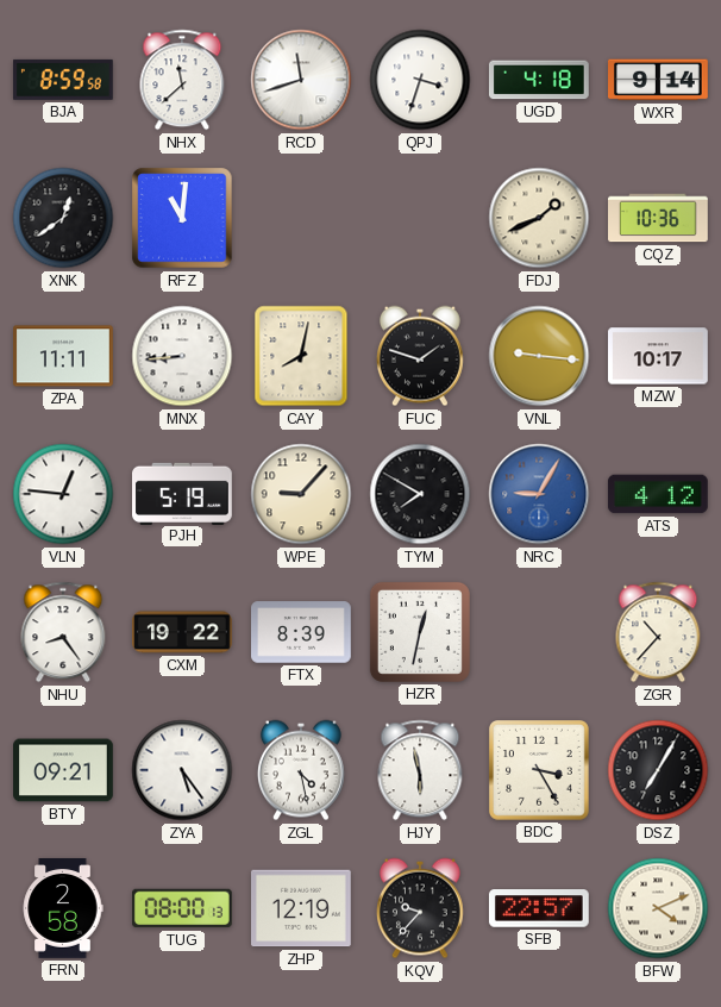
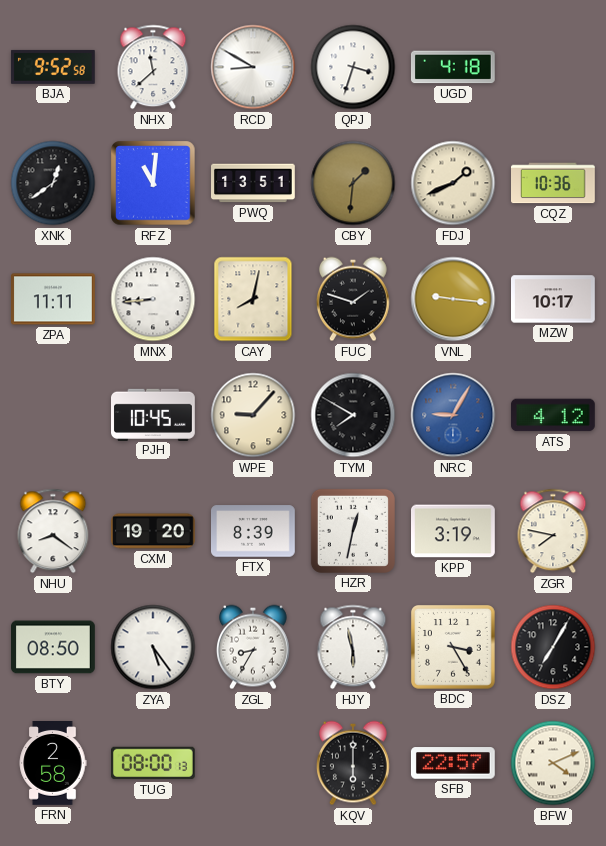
BJA: 8:59 -> 9:52
RCD: 11:42 -> 8:50
WXR: 9:14 -> none
PWQ: none -> 13:51
CBY: none -> 1:31
VLN: 12:46 -> none
PJH: 5:19 -> 10:45
NHU: 8:24 -> 8:21
CXM: 19:22 -> 19:20
KPP: none -> 3:19
ZGR: 10:37 -> 7:47
BTY: 09:21 -> 08:50
ZGL: 4:28 -> 8:35
ZHP: 12:19 -> none
KQV: 9:37 -> 6:00
